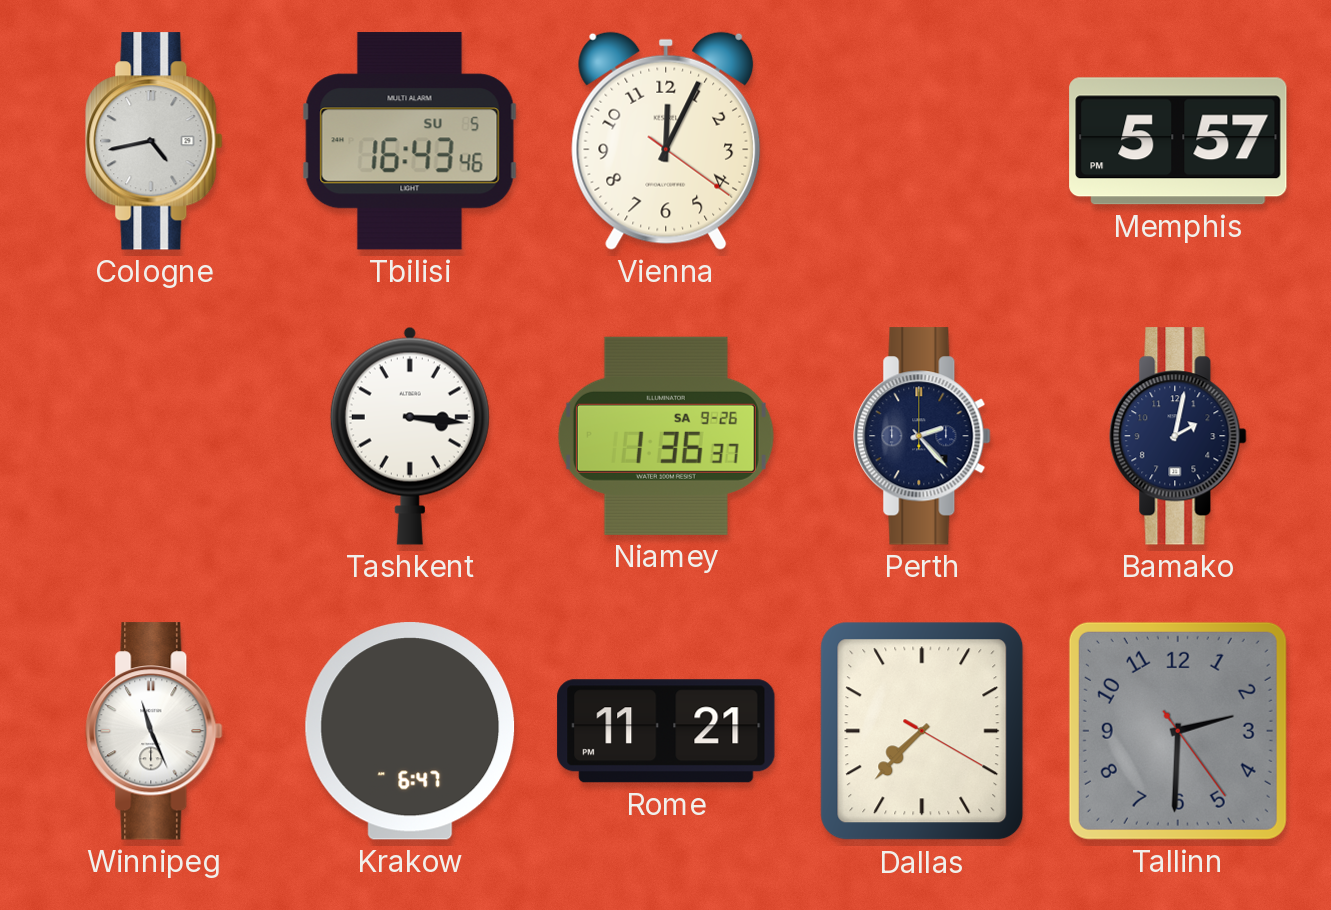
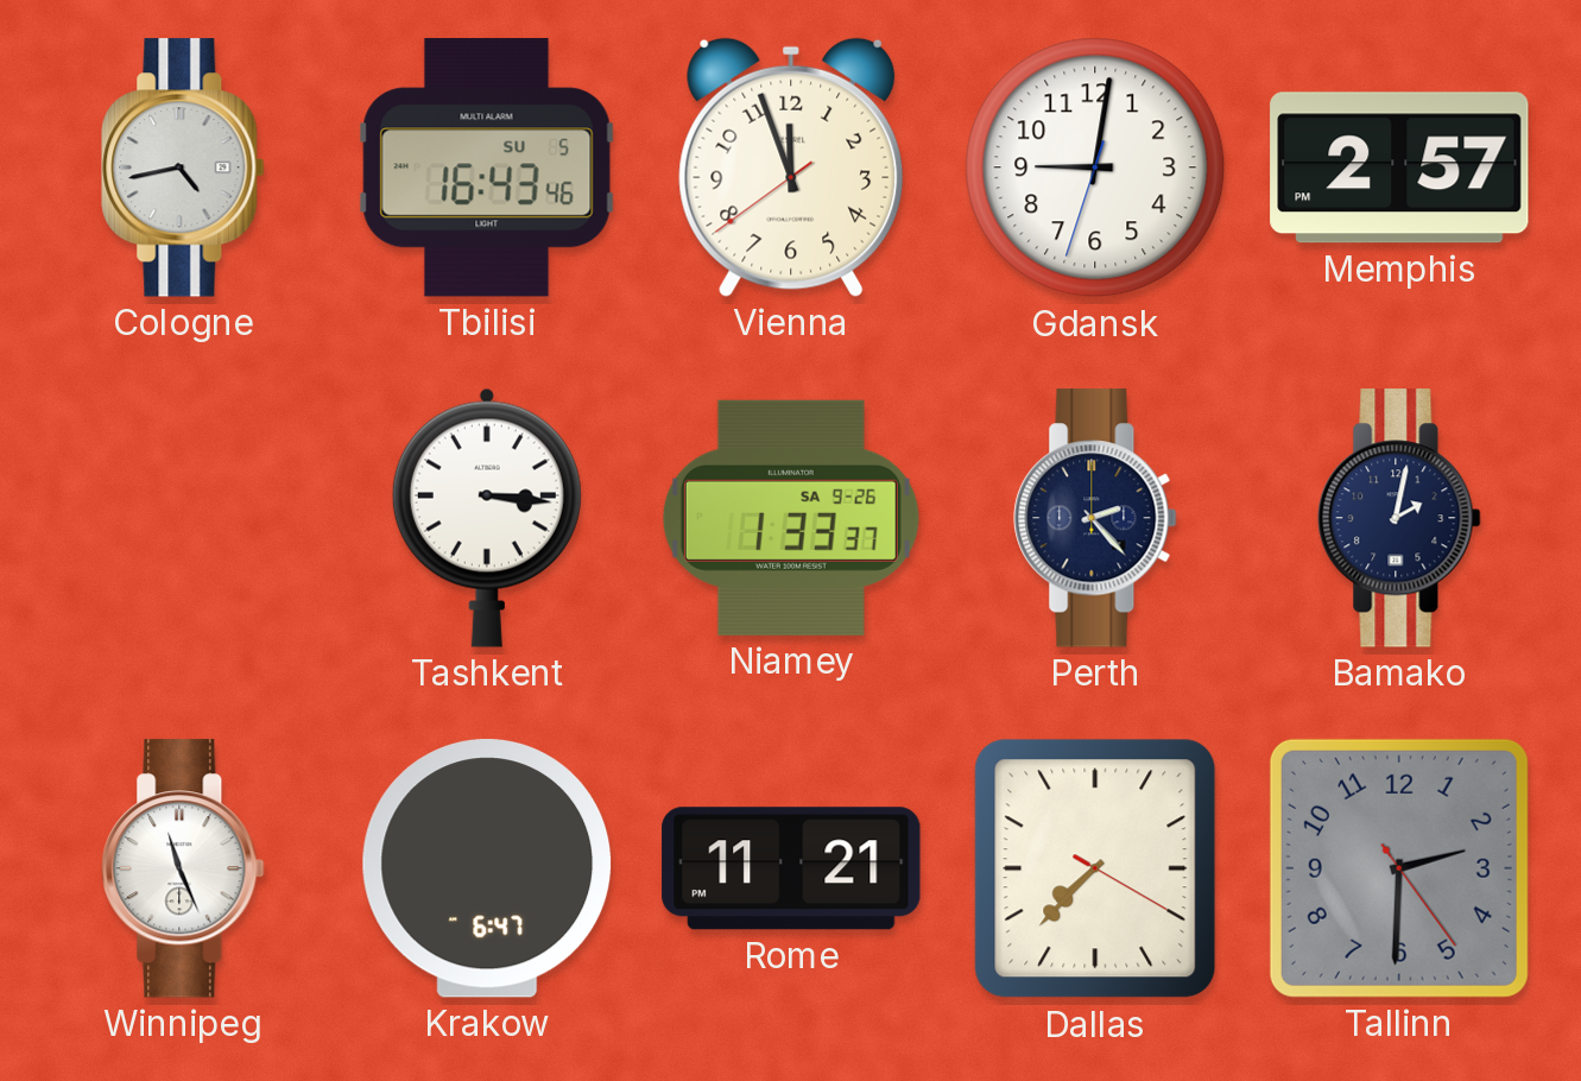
Vienna: 12:04 -> 11:56
Gdansk: none -> 9:01
Memphis: 5:57 -> 2:57
Niamey: 1:36 -> 1:33
